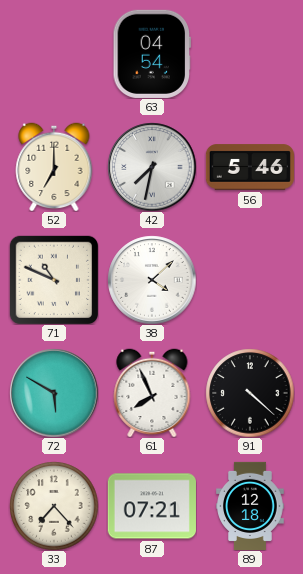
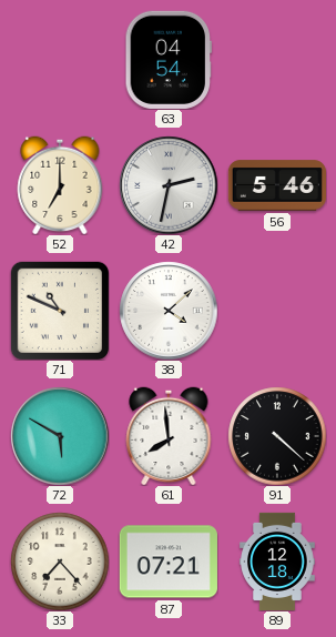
42: 7:32 -> 2:32
61: 7:56 -> 7:59
